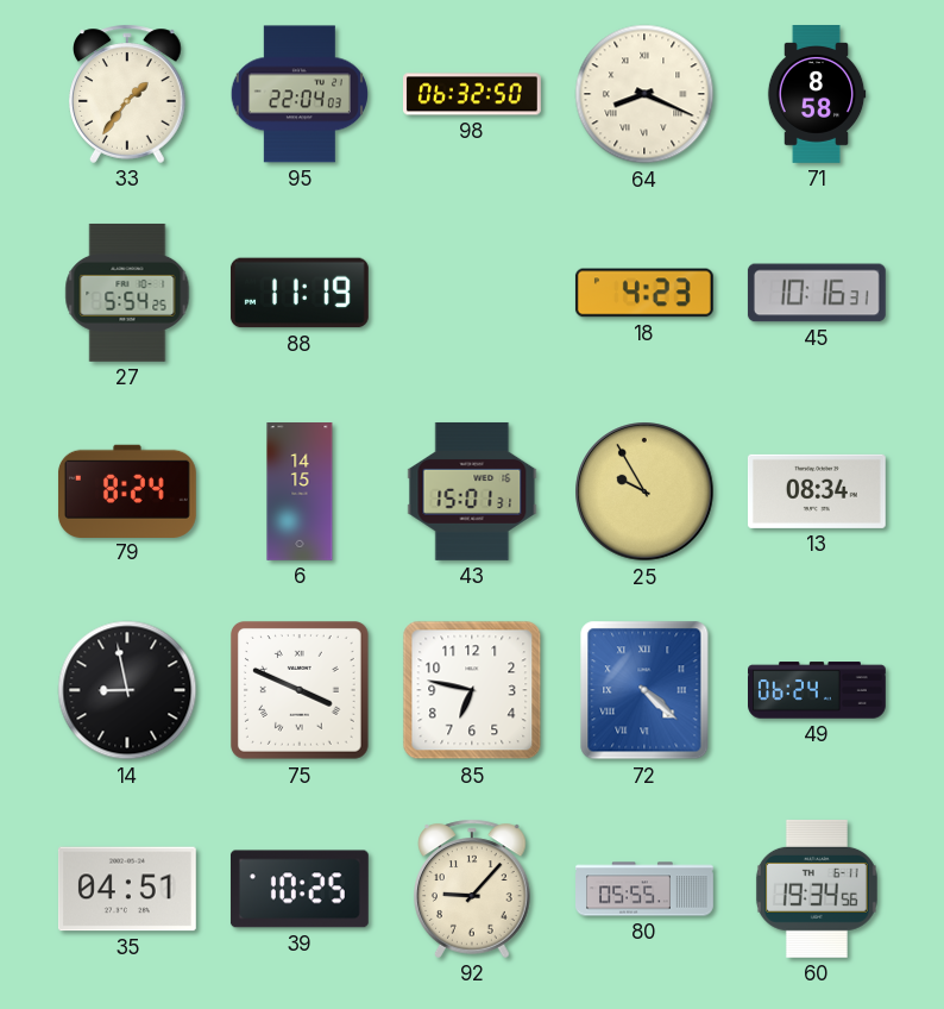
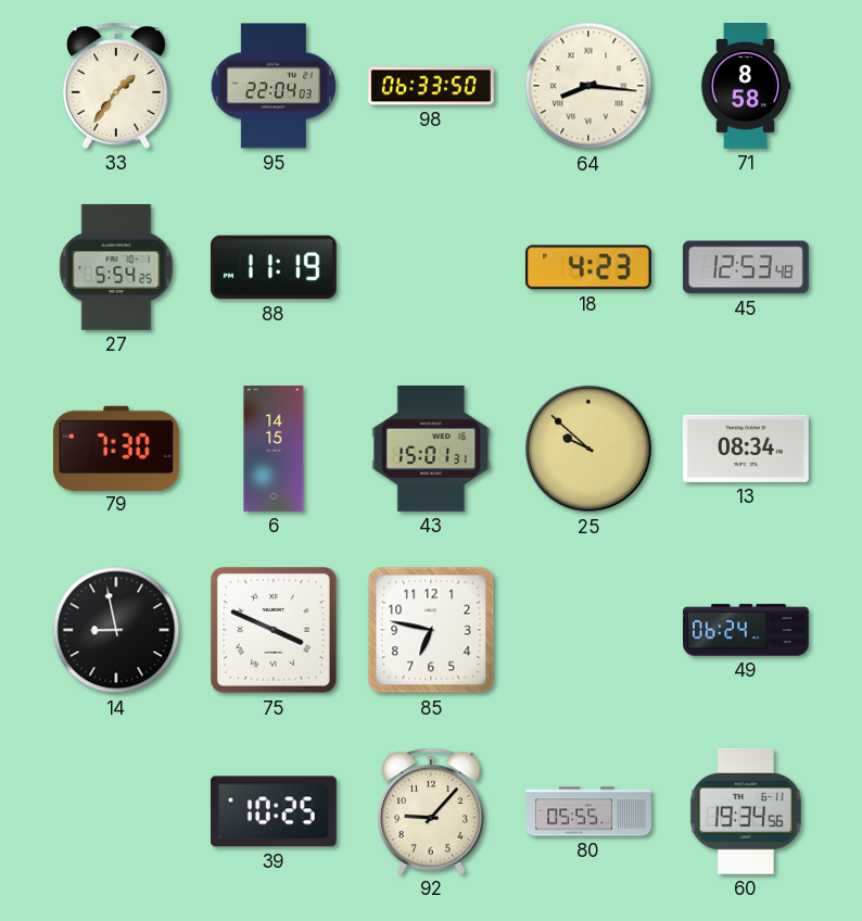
98: 06:32 -> 06:33
64: 8:19 -> 8:16
45: 10:16 -> 12:53
79: 8:24 -> 7:30
25: 9:55 -> 9:52
72: 4:22 -> none
35: 04:51 -> none
